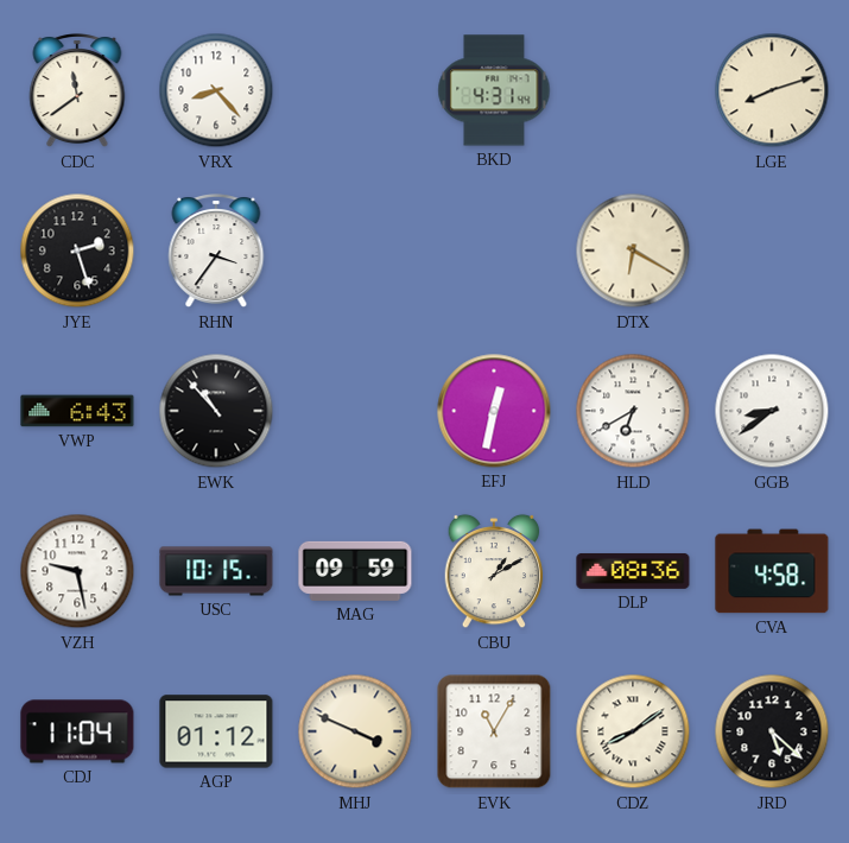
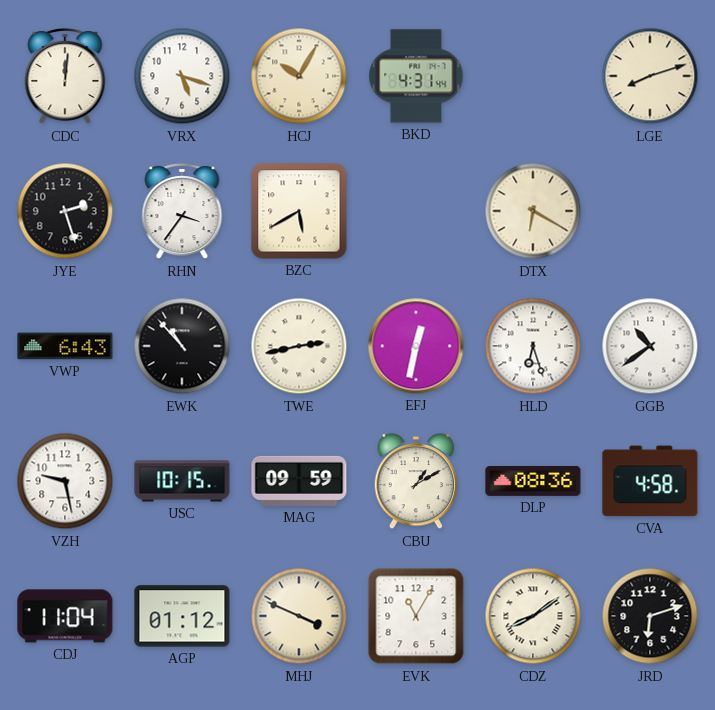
CDC: 11:39 -> 12:01
VRX: 8:23 -> 5:18
HCJ: none -> 10:05
BZC: none -> 5:40
TWE: none -> 2:43
HLD: 6:40 -> 6:27
GGB: 8:39 -> 10:39
JRD: 5:22 -> 6:12
